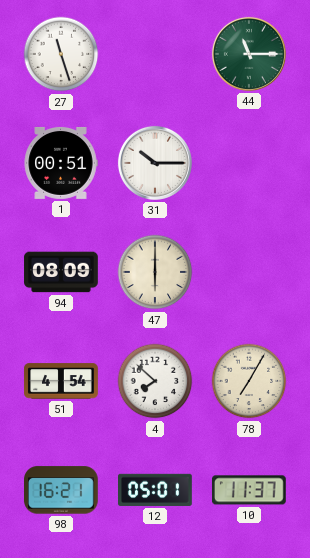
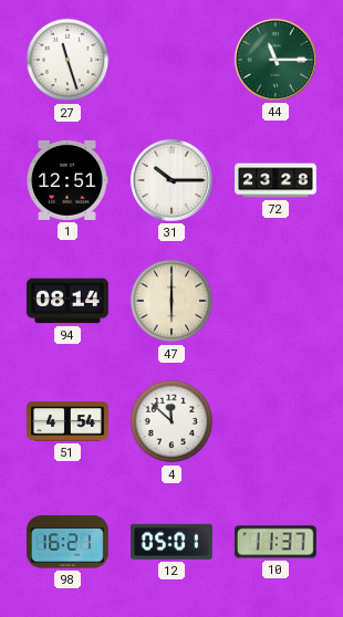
1: 00:51 -> 12:51
72: none -> 23:28
94: 08:09 -> 08:14
4: 7:52 -> 11:52
78: 7:05 -> none
